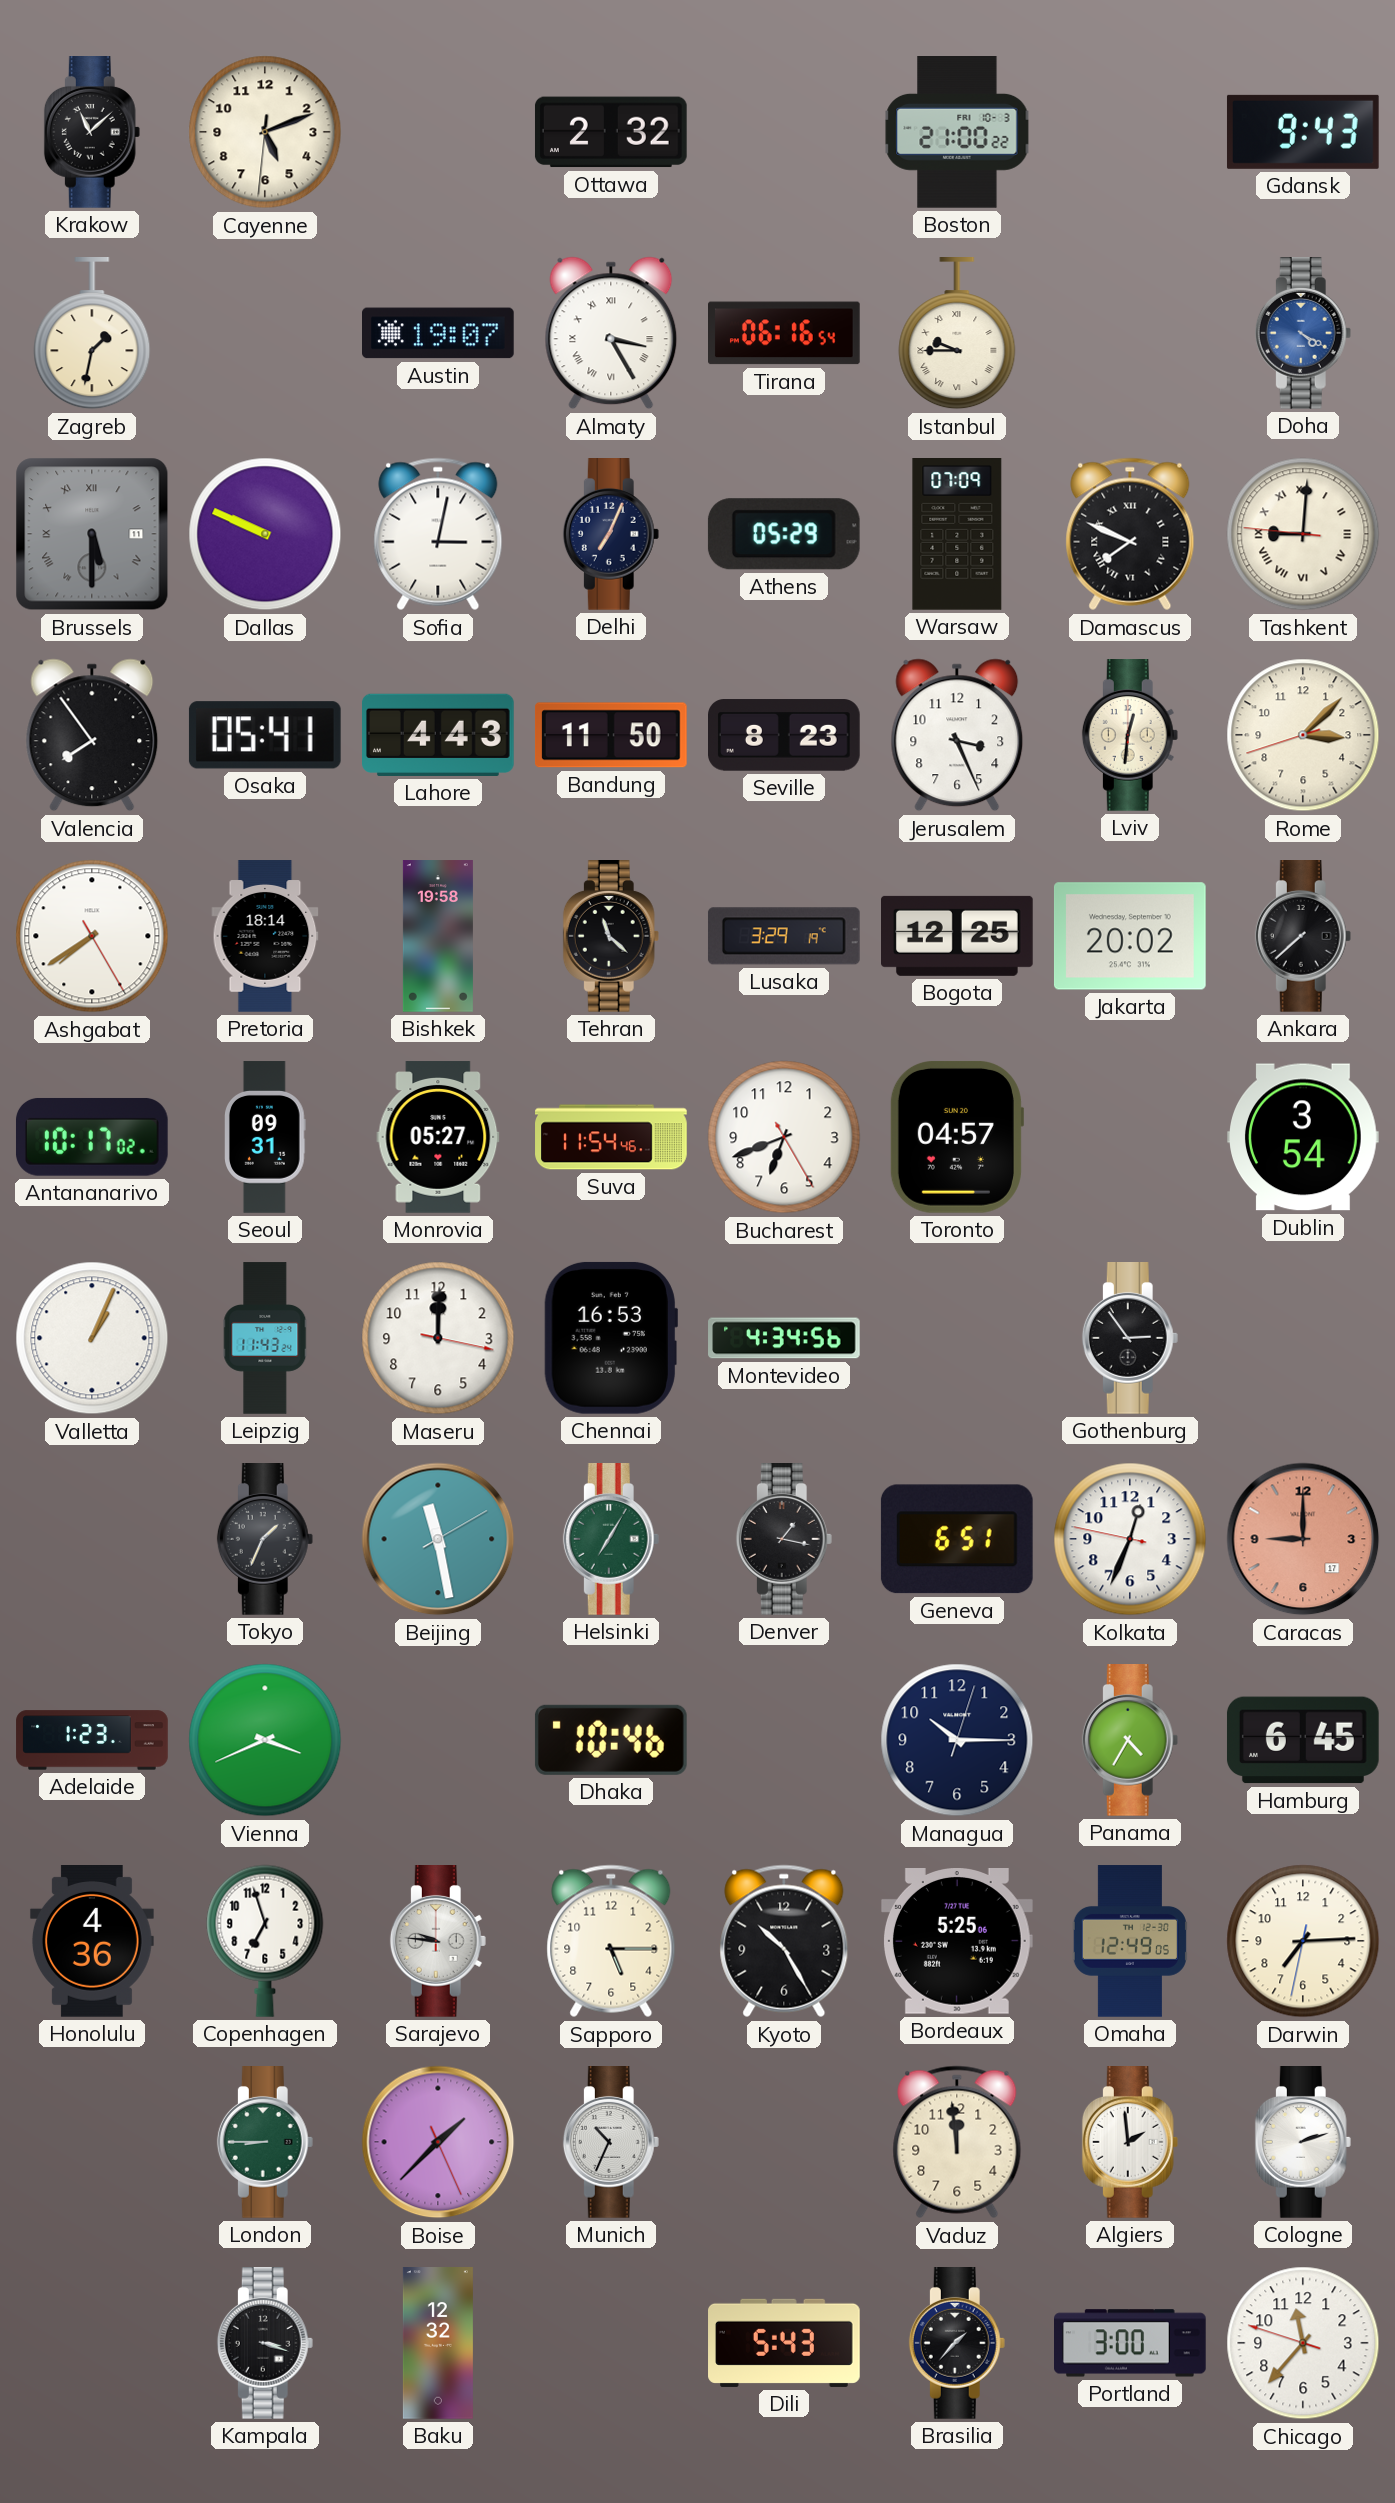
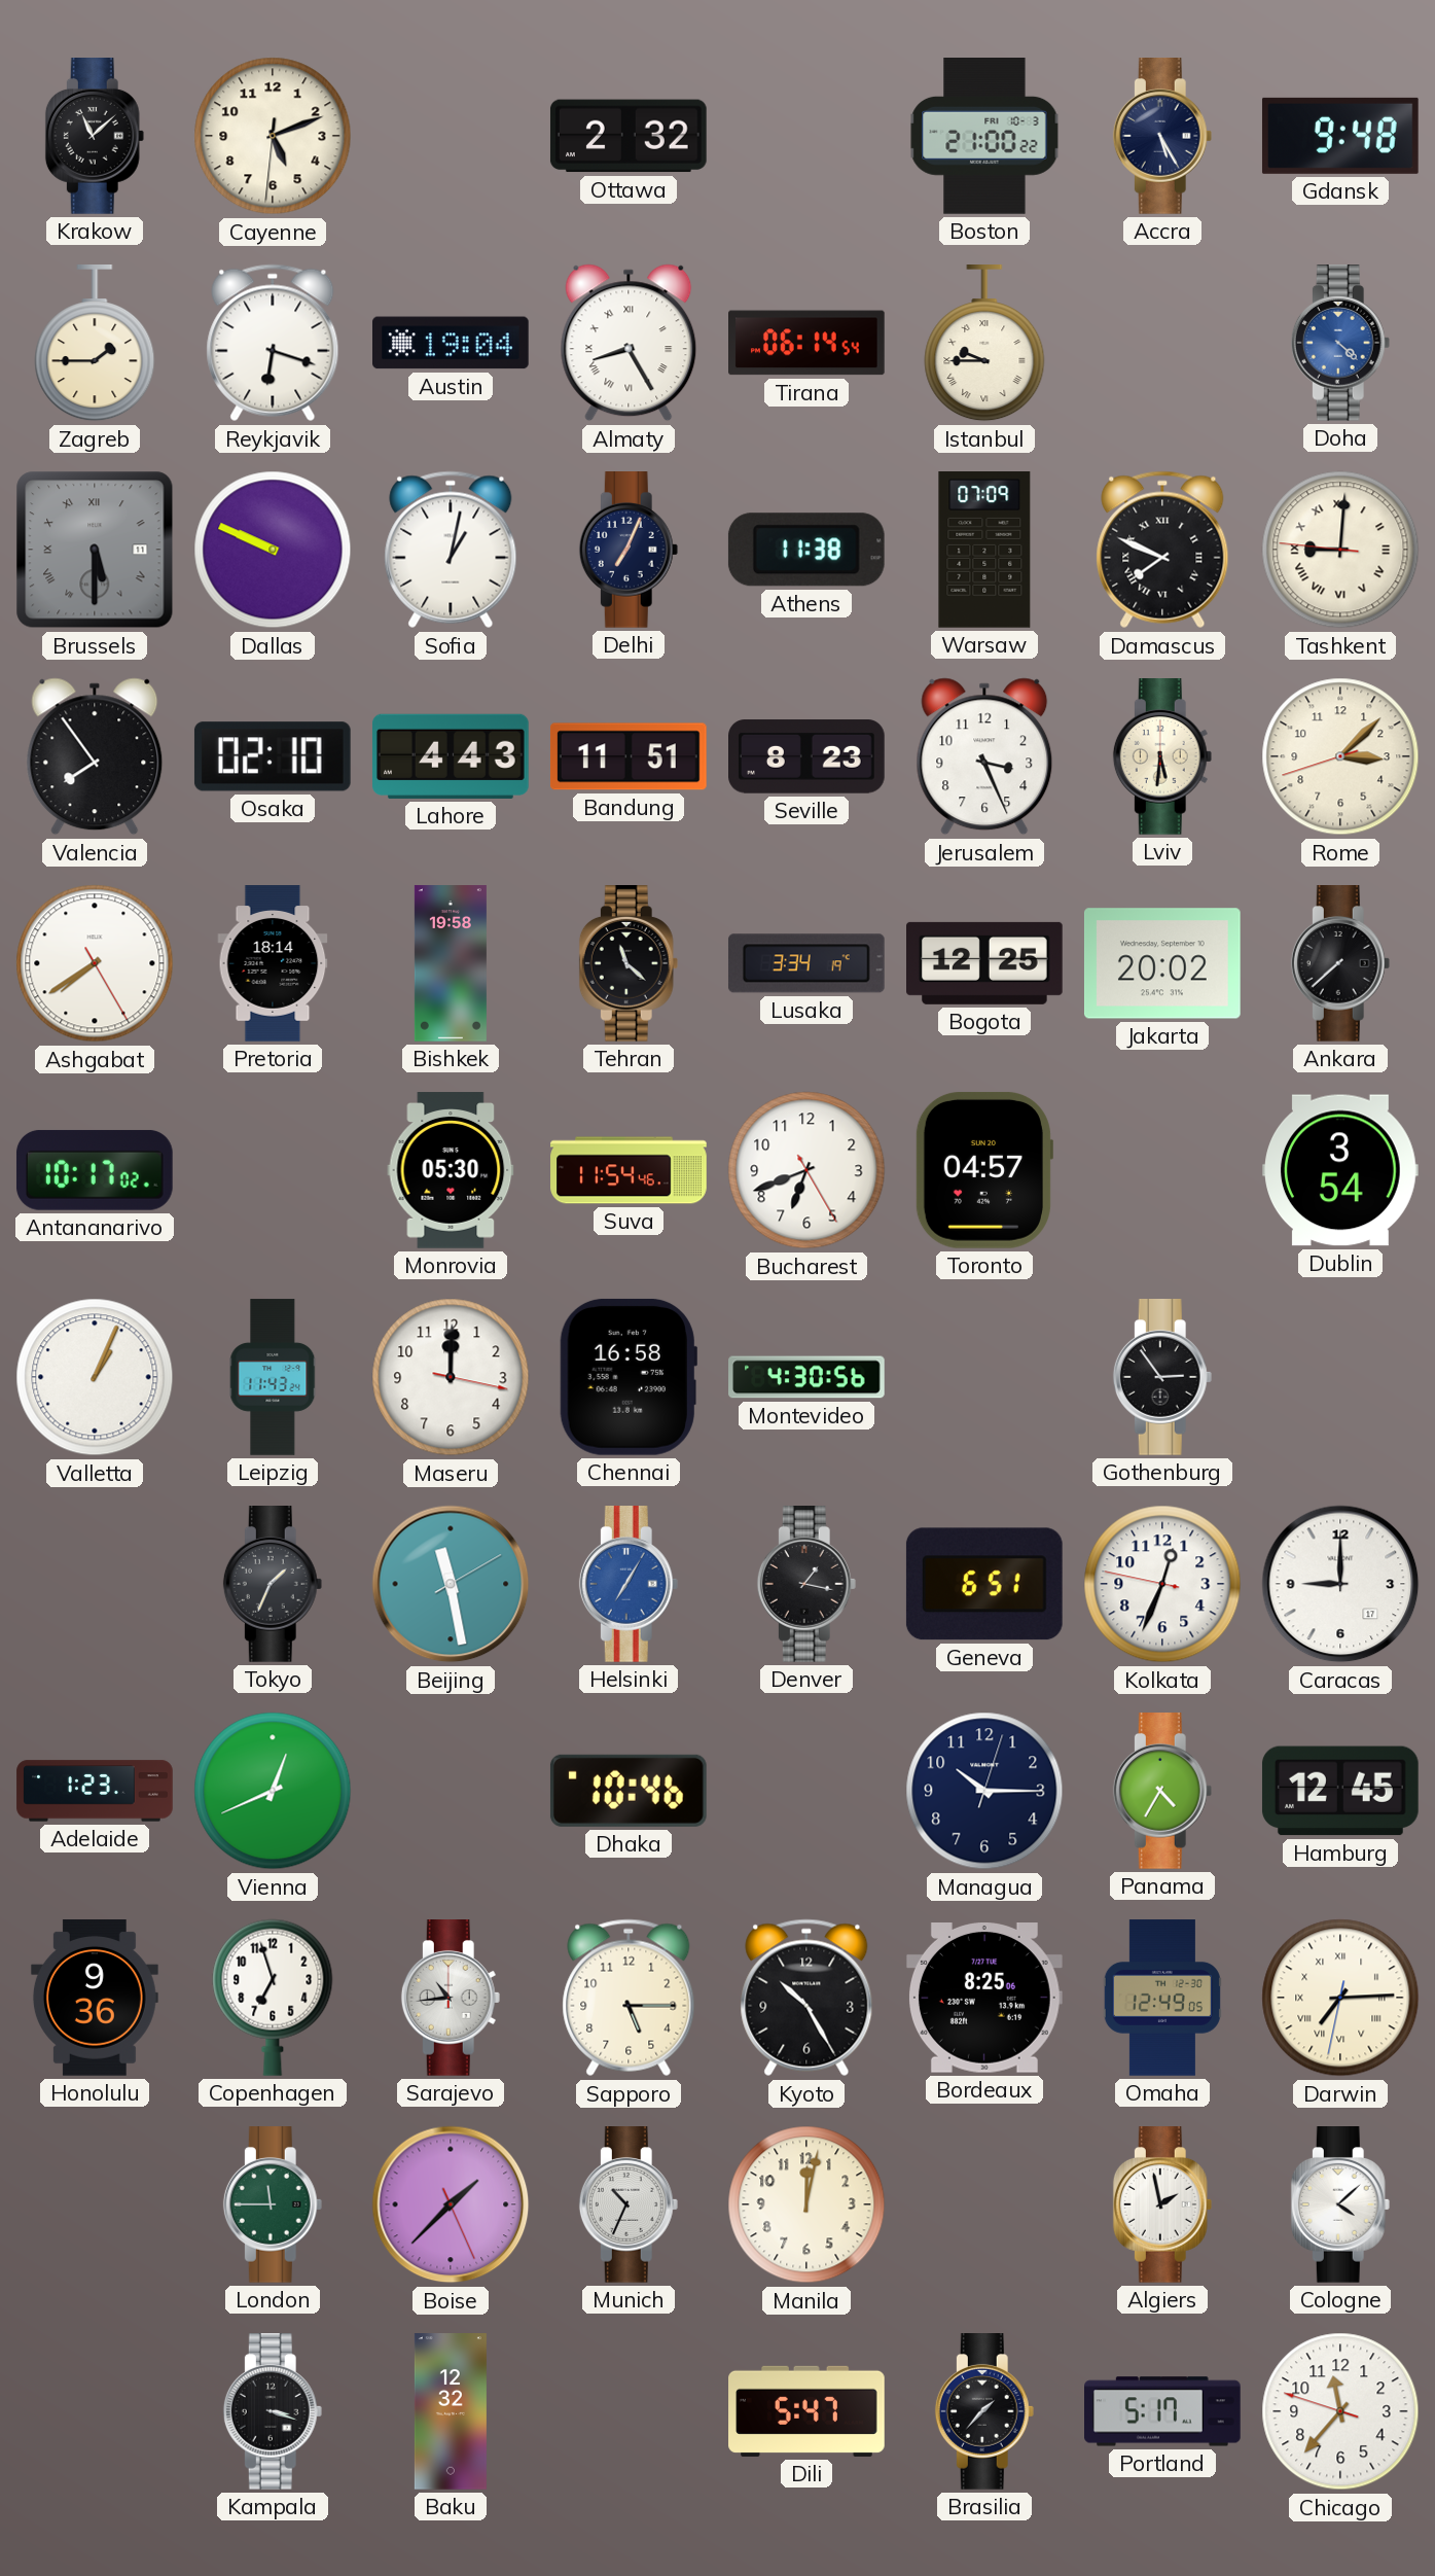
Accra: none -> 5:25
Gdansk: 9:43 -> 9:48
Zagreb: 1:32 -> 1:45
Reykjavik: none -> 6:18
Austin: 19:07 -> 19:04
Almaty: 3:25 -> 8:25
Tirana: 06:16 -> 06:14
Doha: 4:20 -> 4:22
Sofia: 3:02 -> 1:02
Athens: 05:29 -> 11:38
Osaka: 05:41 -> 02:10
Bandung: 11:50 -> 11:51
Lviv: 12:31 -> 5:31
Lusaka: 3:29 -> 3:34
Seoul: 09:31 -> none
Monrovia: 05:27 -> 05:30
Chennai: 16:53 -> 16:58
Montevideo: 4:34 -> 4:30
Helsinki dial: green -> blue
Caracas dial: salmon -> white
Vienna: 3:41 -> 12:41
Hamburg: 6:45 -> 12:45
Honolulu: 4:36 -> 9:36
Sarajevo: 9:46 -> 10:44
Bordeaux: 5:25 -> 8:25
Darwin numerals: Arabic -> Roman
London: 8:45 -> 11:45
Manila: none -> 12:02
Vaduz: 11:59 -> none
Algiers: 1:59 -> 1:58
Cologne: 2:12 -> 4:08
Dili: 5:43 -> 5:47
Portland: 3:00 -> 5:17
